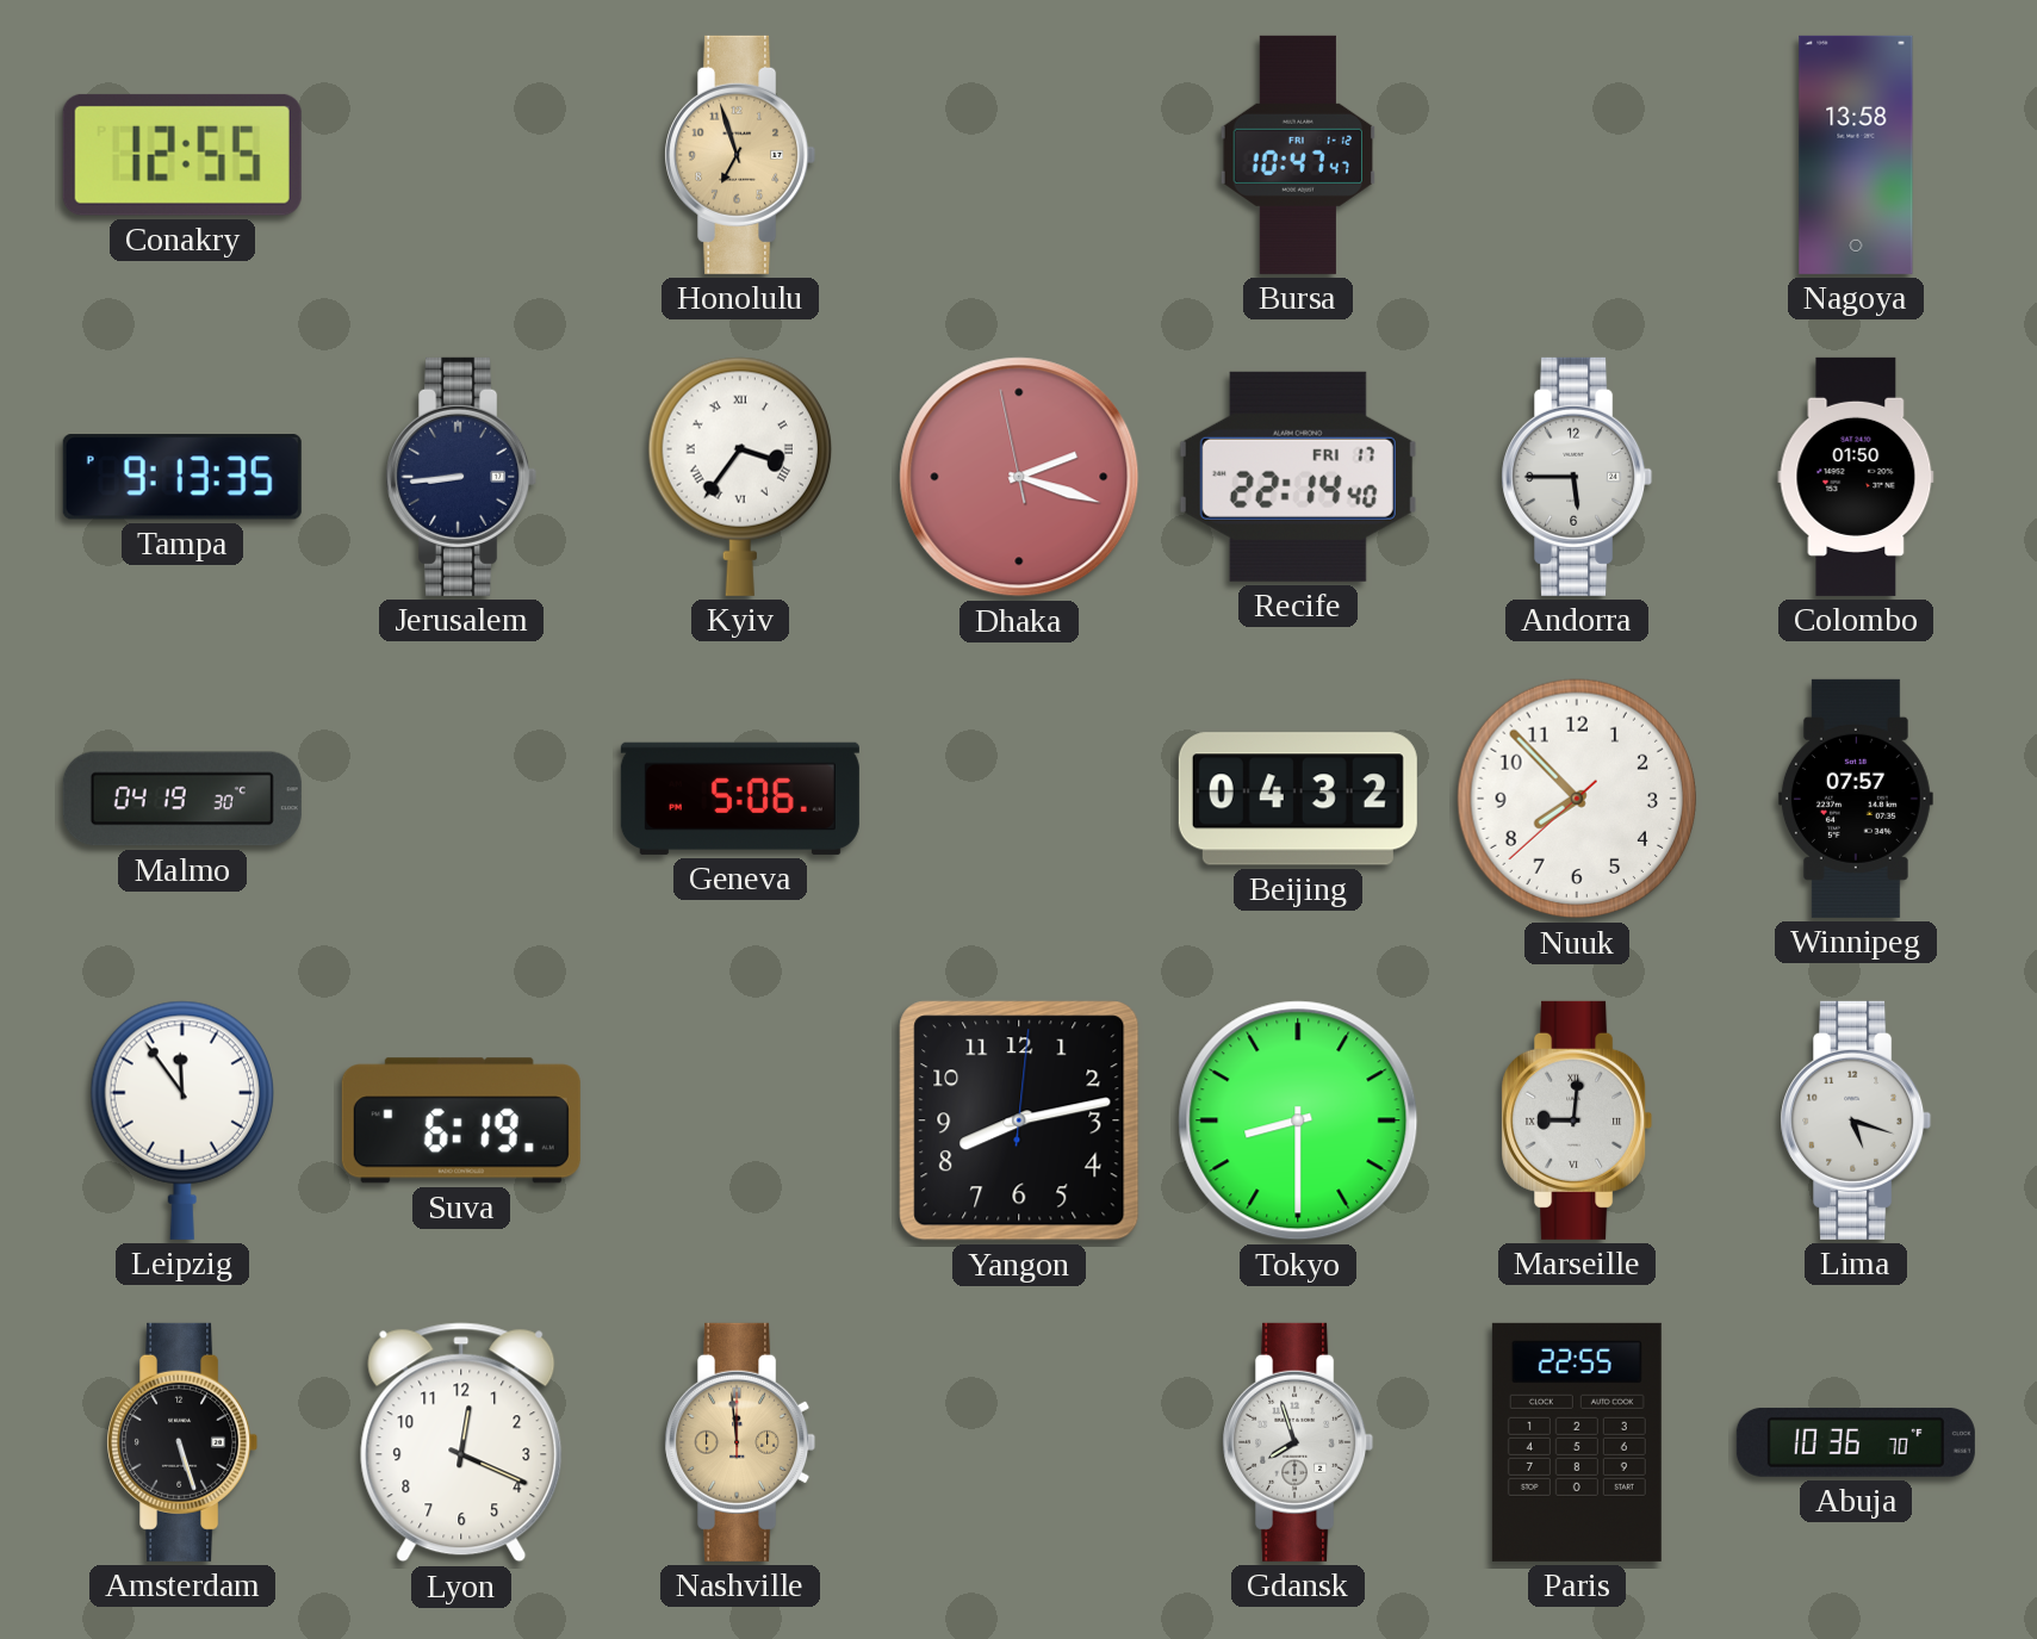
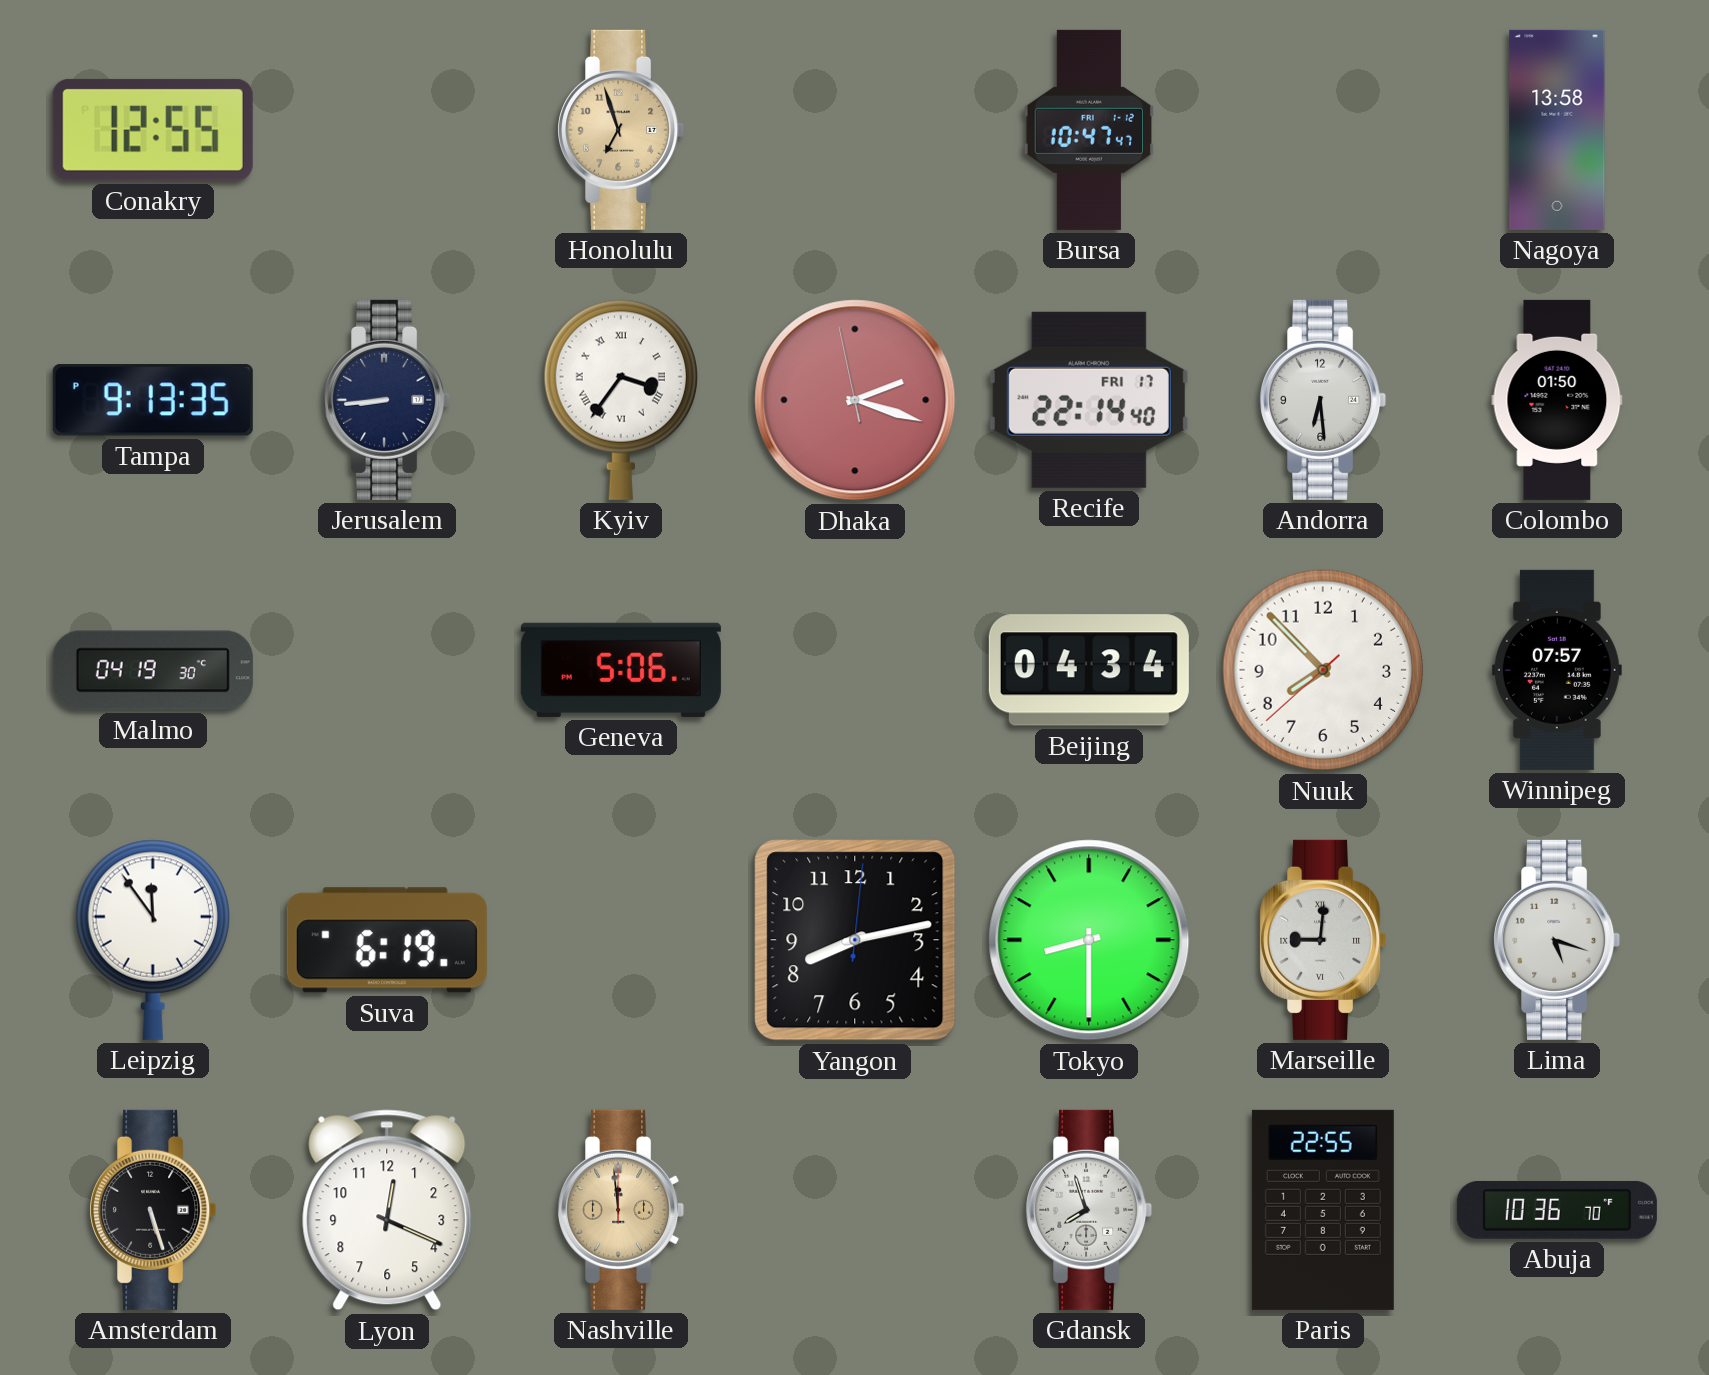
Andorra: 5:45 -> 6:29
Beijing: 04:32 -> 04:34
